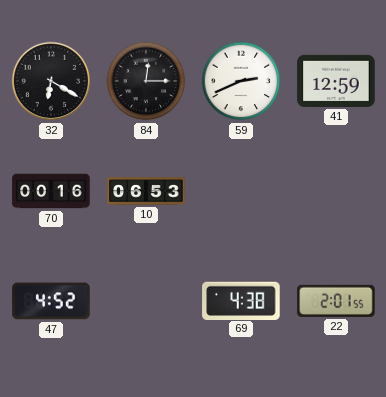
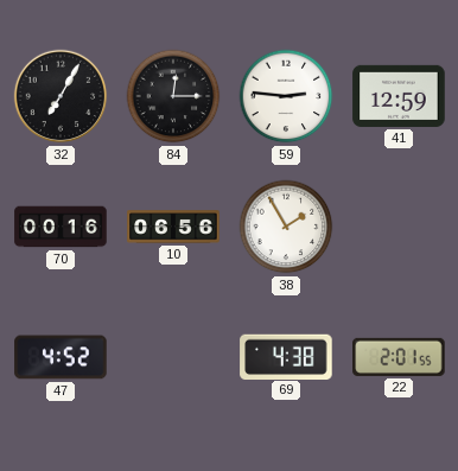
32: 6:20 -> 7:05
59: 2:41 -> 2:46
10: 06:53 -> 06:56
38: none -> 1:55
